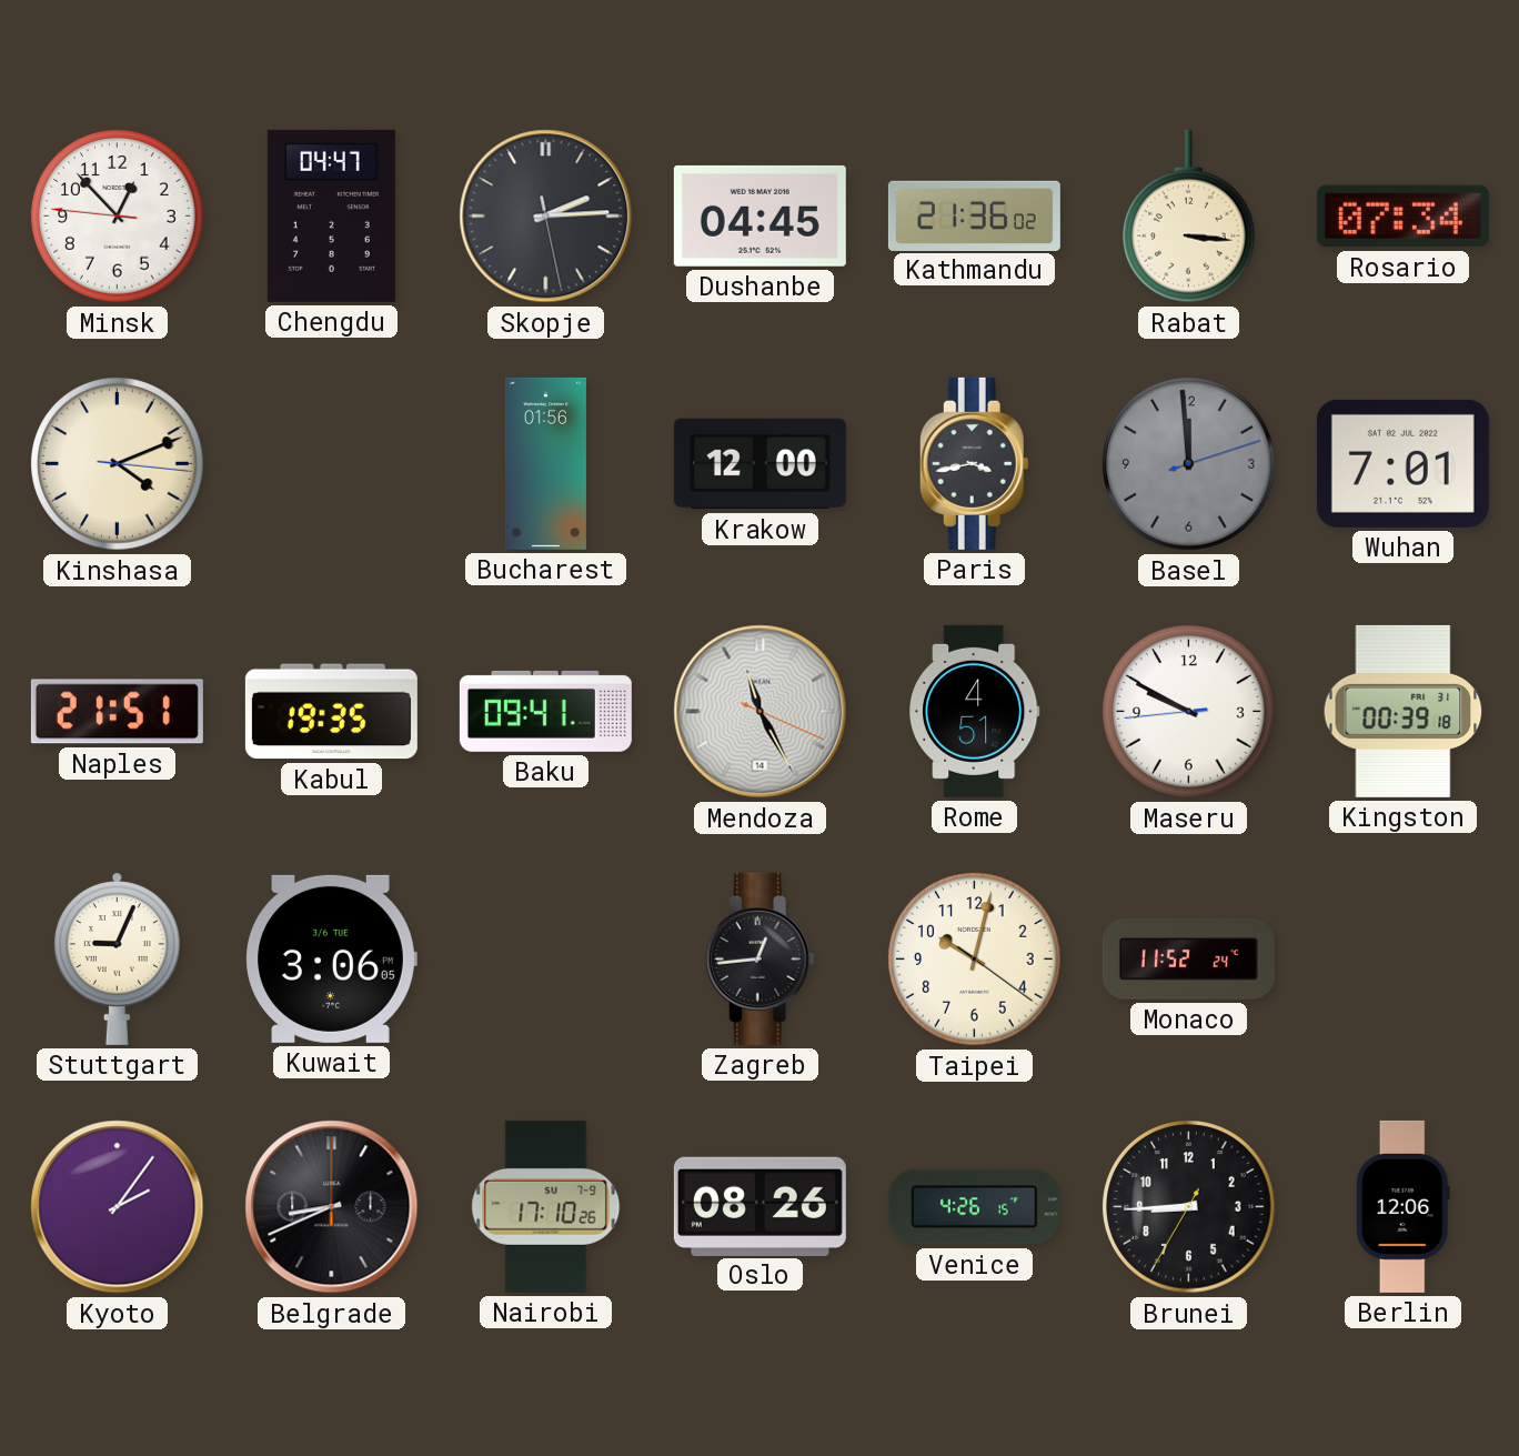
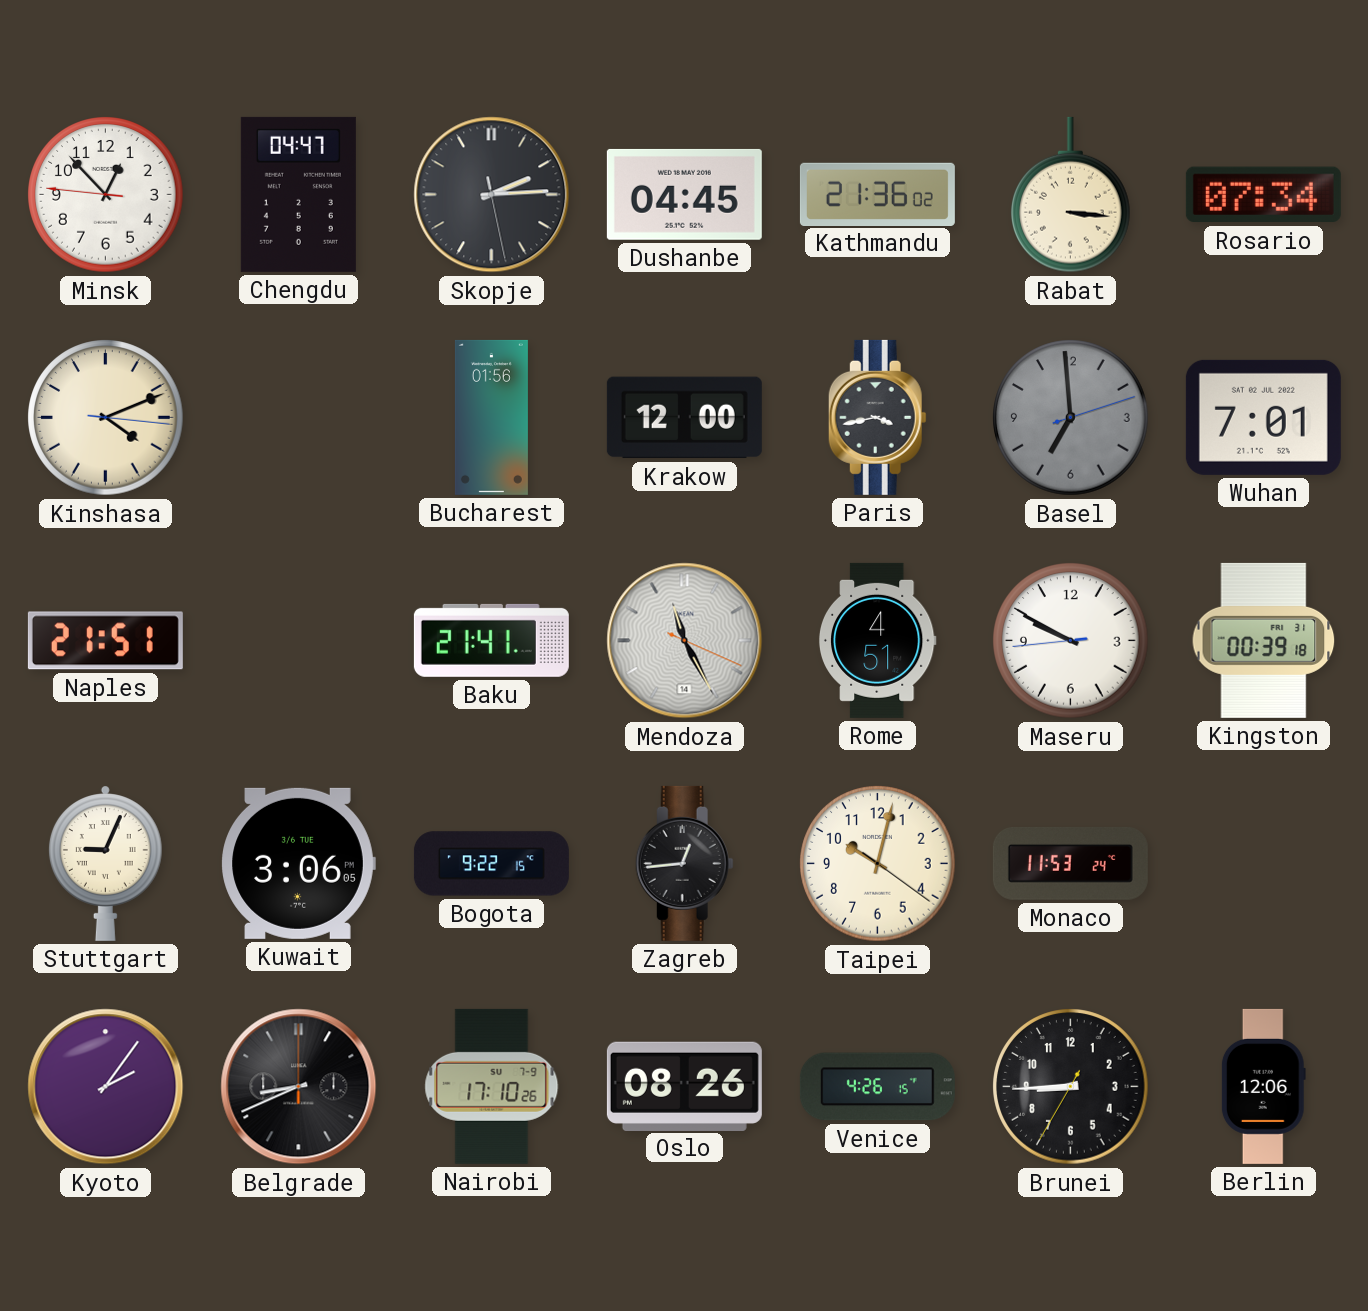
Basel: 11:59 -> 6:59
Kabul: 19:35 -> none
Baku: 09:41 -> 21:41
Bogota: none -> 9:22
Monaco: 11:52 -> 11:53
